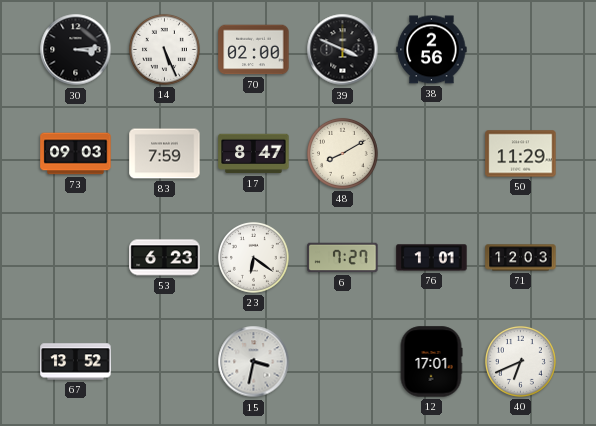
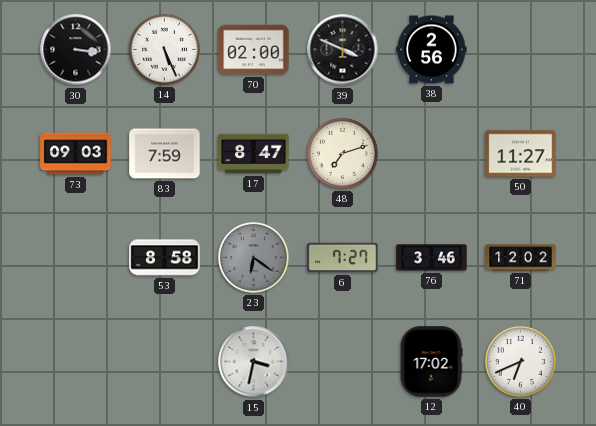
30: 3:14 -> 3:16
48: 8:10 -> 7:12
50: 11:29 -> 11:27
53: 6:23 -> 8:58
23 dial: white -> grey
76: 1:01 -> 3:46
71: 12:03 -> 12:02
67: 13:52 -> none
12: 17:01 -> 17:02
